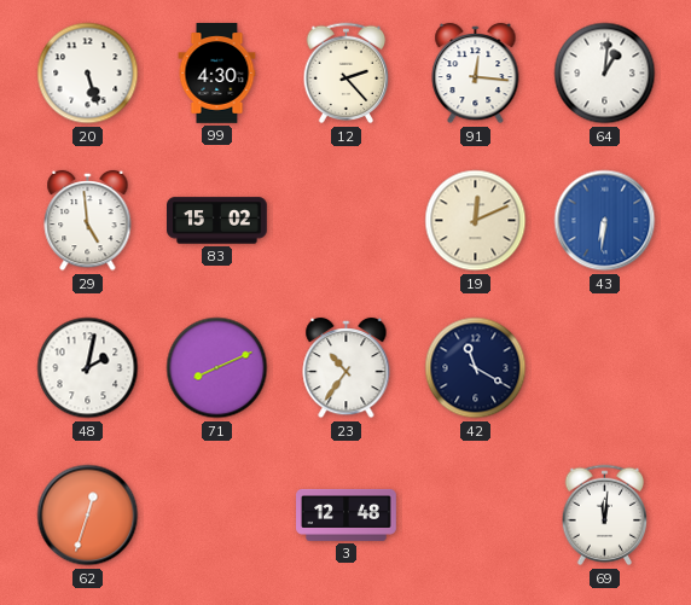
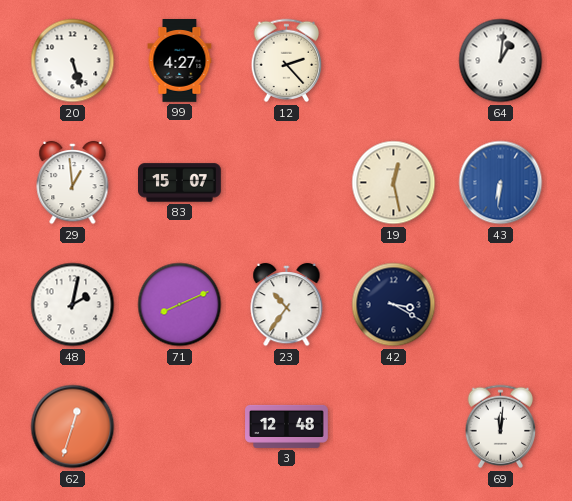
99: 4:30 -> 4:27
91: 12:16 -> none
29: 4:59 -> 12:59
83: 15:02 -> 15:07
19: 12:11 -> 12:28
42: 11:20 -> 3:20
